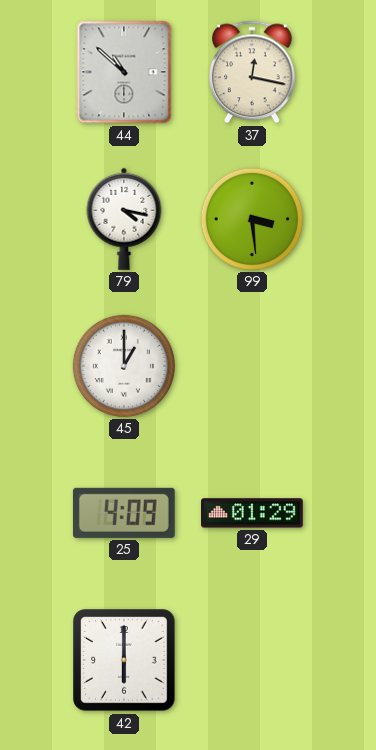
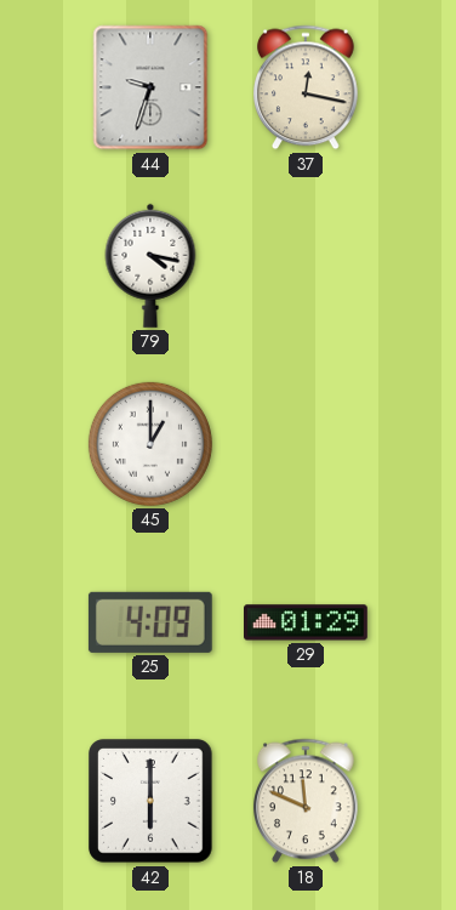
44: 10:52 -> 9:33
99: 3:29 -> none
18: none -> 11:49
